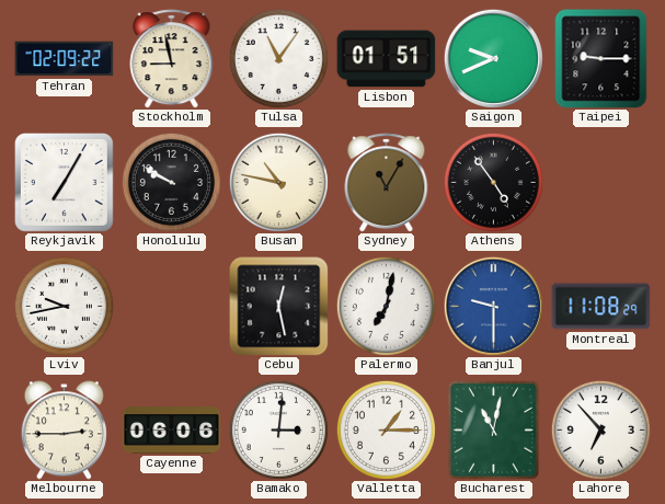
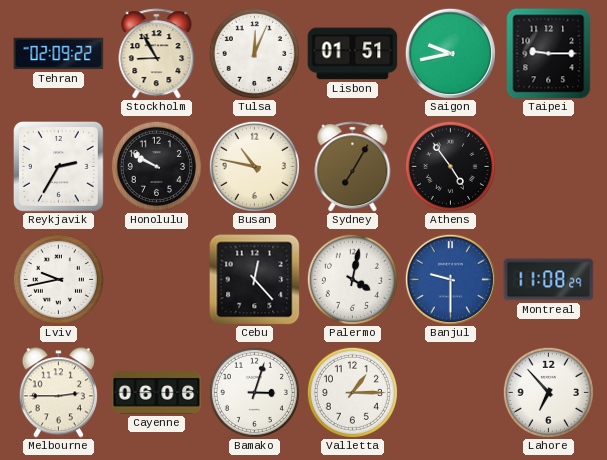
Stockholm: 8:58 -> 8:55
Tulsa: 11:06 -> 12:04
Saigon: 9:41 -> 9:43
Reykjavik: 7:05 -> 2:35
Sydney: 11:05 -> 7:05
Cebu: 12:28 -> 12:23
Palermo: 7:02 -> 4:02
Bamako: 3:01 -> 3:03
Bucharest: 11:02 -> none
